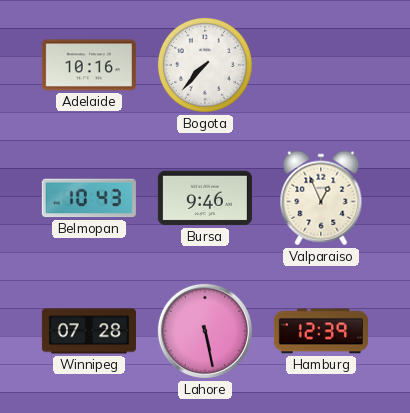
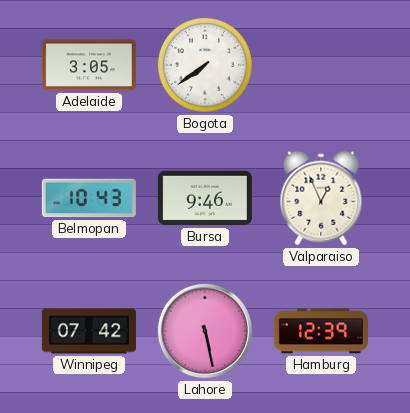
Adelaide: 10:16 -> 3:05
Bogota: 7:37 -> 7:39
Winnipeg: 07:28 -> 07:42
